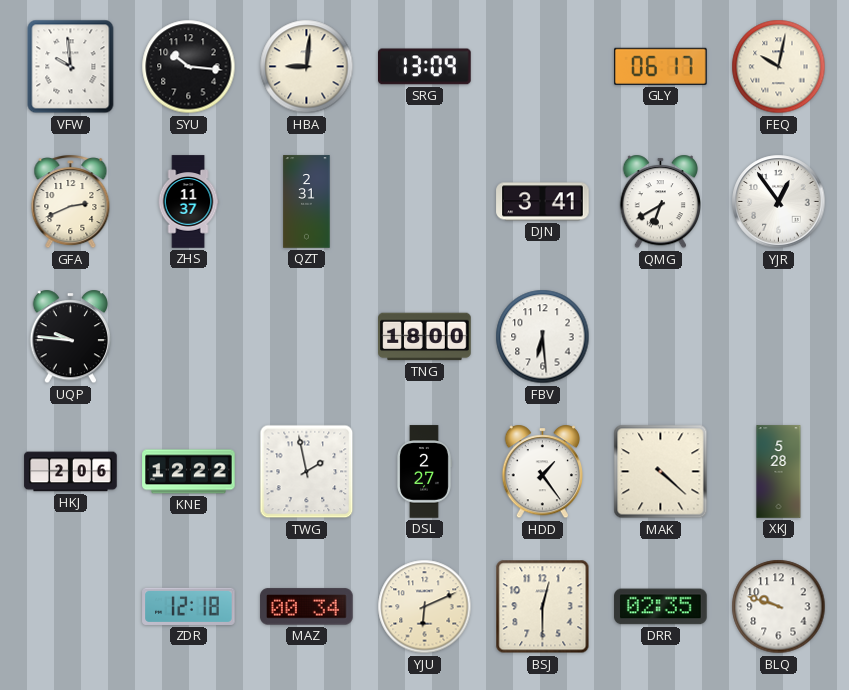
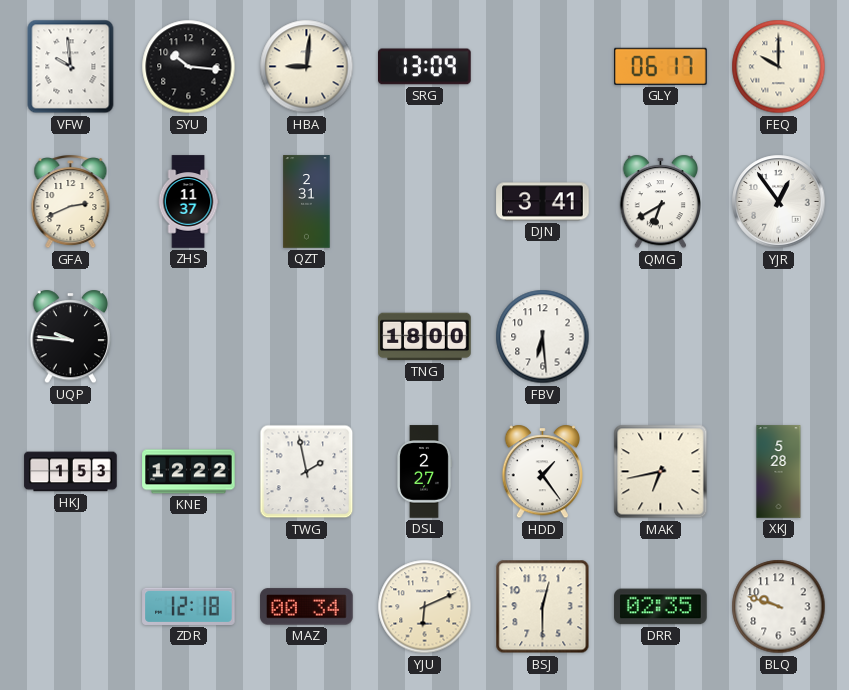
FEQ: 10:02 -> 10:00
HKJ: 2:06 -> 1:53
MAK: 4:22 -> 6:43
